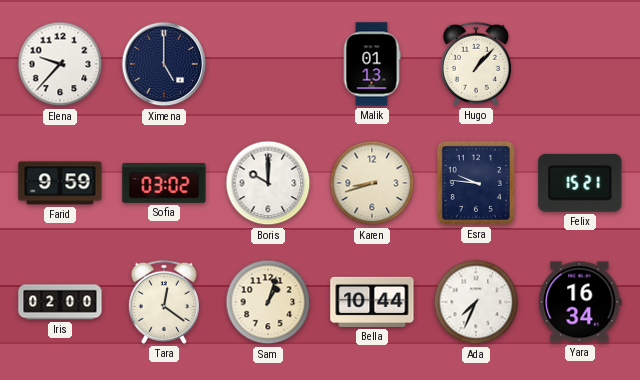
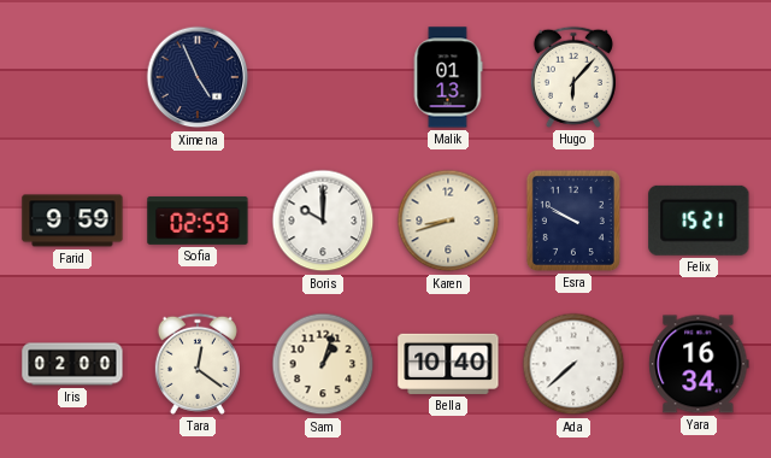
Elena: 9:37 -> none
Ximena: 5:00 -> 4:56
Hugo: 1:07 -> 6:07
Sofia: 03:02 -> 02:59
Esra: 9:46 -> 9:50
Bella: 10:44 -> 10:40
Ada: 7:34 -> 7:38
